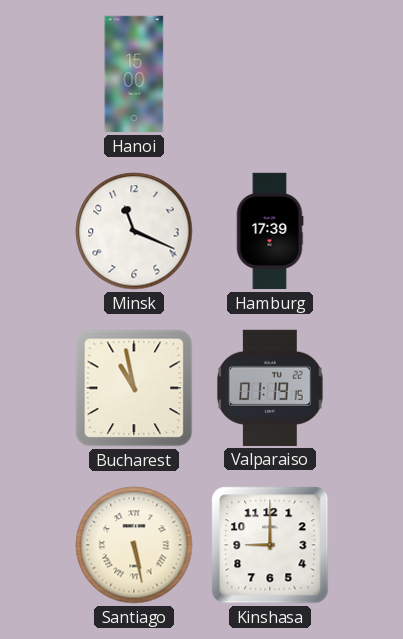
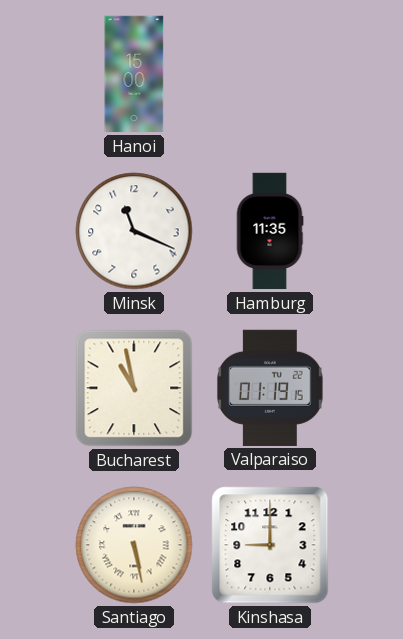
Hamburg: 17:39 -> 11:35
